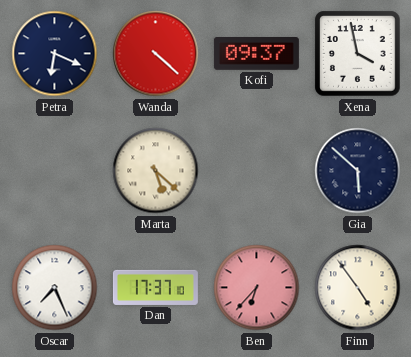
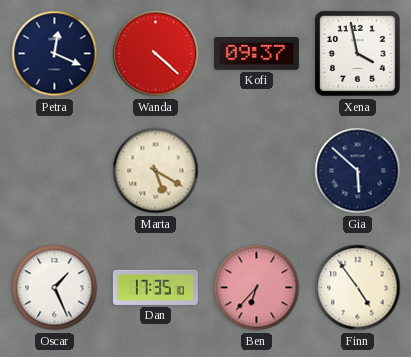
Petra: 6:19 -> 12:19
Marta: 5:22 -> 5:20
Oscar: 7:26 -> 1:26
Dan: 17:37 -> 17:35
